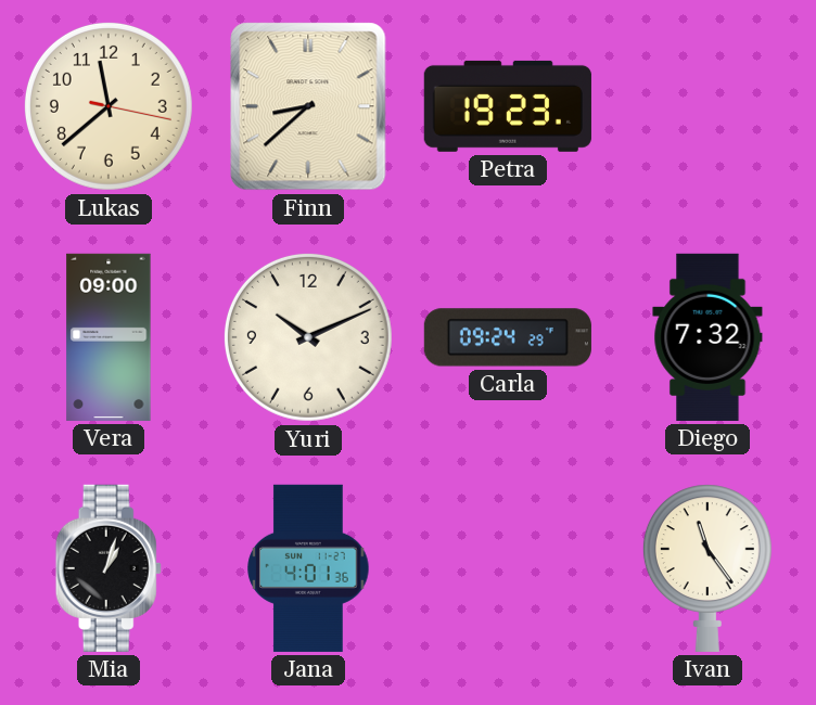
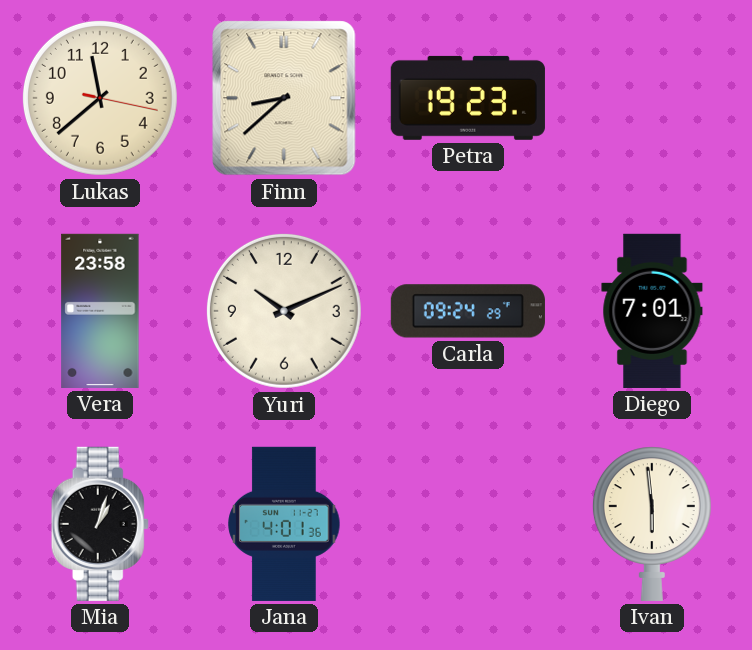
Vera: 09:00 -> 23:58
Diego: 7:32 -> 7:01
Ivan: 11:24 -> 5:59
